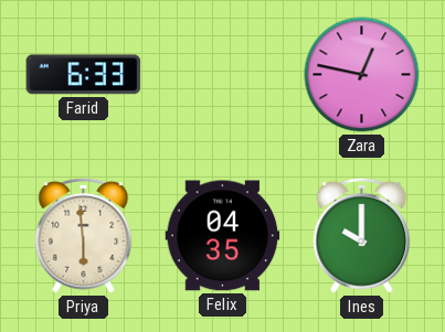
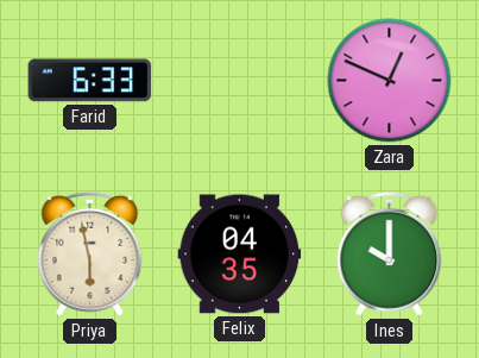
Zara: 12:47 -> 12:49
Priya: 5:59 -> 5:58
